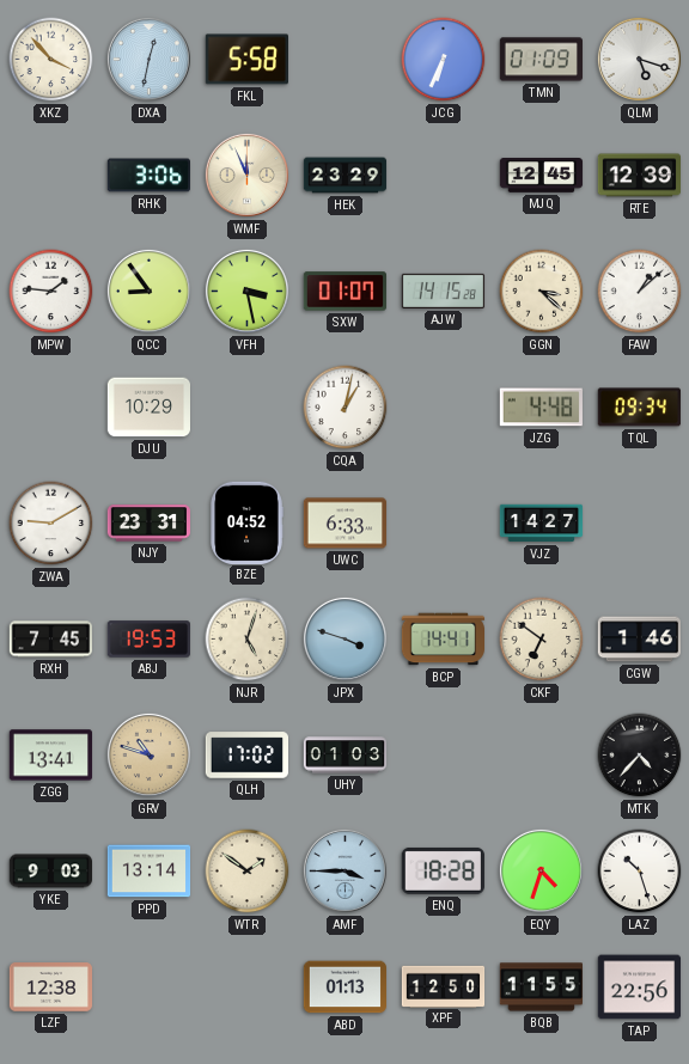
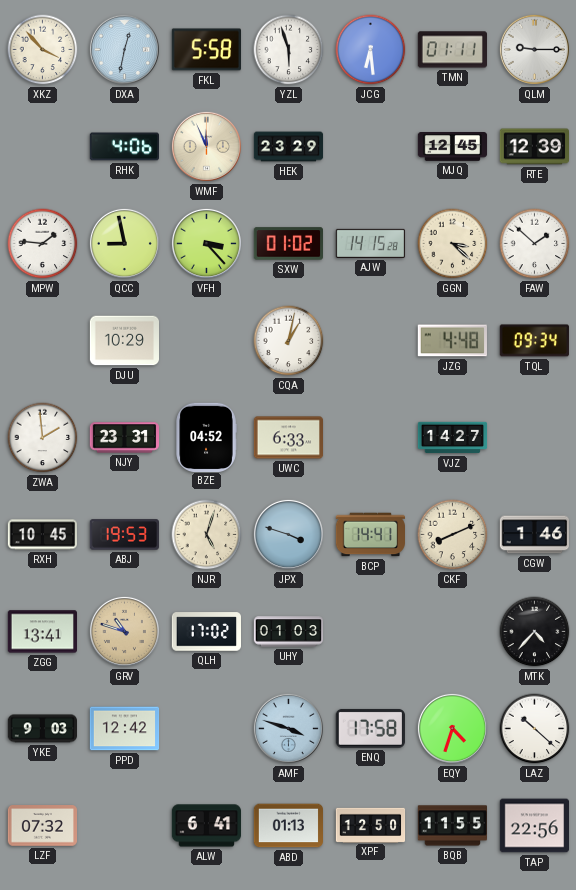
YZL: none -> 5:57
JCG: 6:34 -> 6:29
TMN: 01:09 -> 01:11
QLM: 5:18 -> 9:15
RHK: 3:06 -> 4:06
QCC: 8:54 -> 8:58
VFH: 3:28 -> 3:23
SXW: 01:07 -> 01:02
FAW: 1:08 -> 1:52
ZWA: 9:10 -> 1:59
RXH: 7:45 -> 10:45
CKF: 6:51 -> 8:11
PPD: 13:14 -> 12:42
WTR: 1:51 -> none
AMF: 3:45 -> 3:48
ENQ: 18:28 -> 17:58
LAZ: 10:27 -> 10:22
LZF: 12:38 -> 07:32
ALW: none -> 6:41
